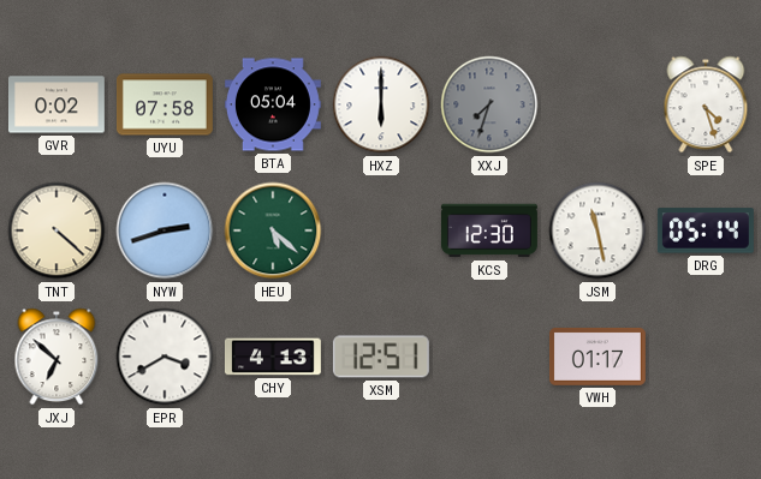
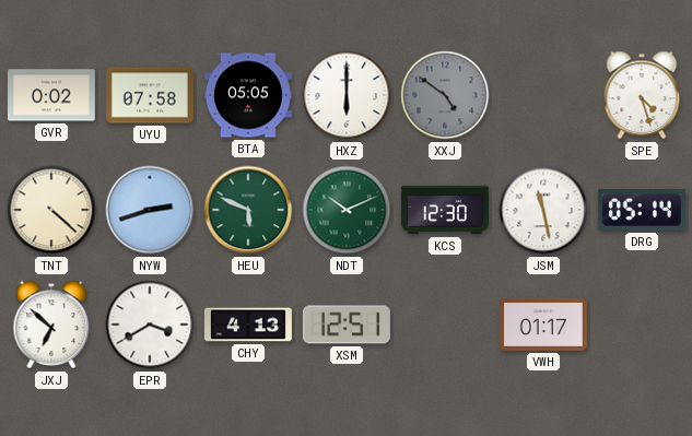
BTA: 05:04 -> 05:05
XXJ: 7:33 -> 4:51
HEU: 5:22 -> 5:49
NDT: none -> 10:11
